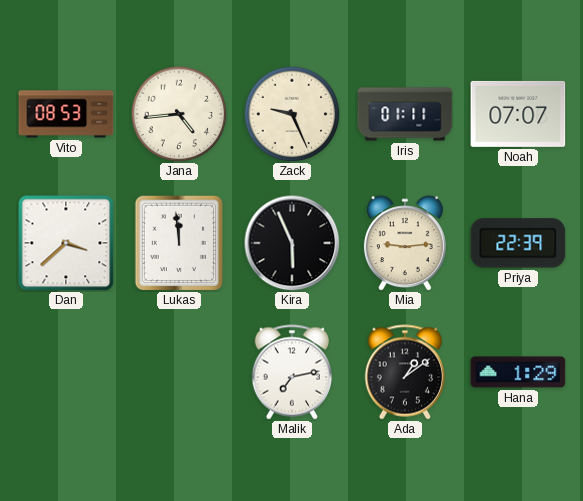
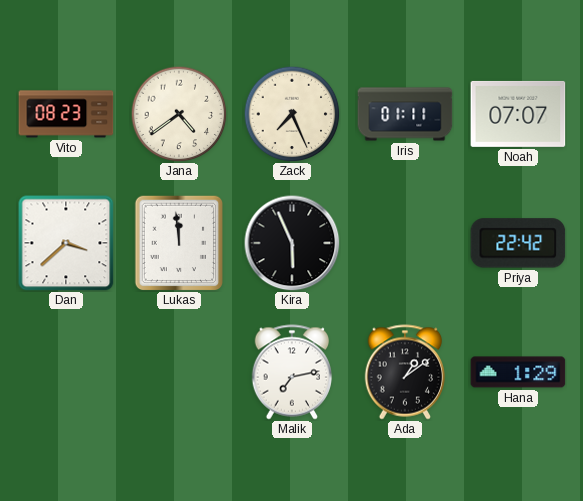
Vito: 08:53 -> 08:23
Jana: 4:44 -> 4:39
Zack: 9:26 -> 7:26
Mia: 9:14 -> none
Priya: 22:39 -> 22:42
